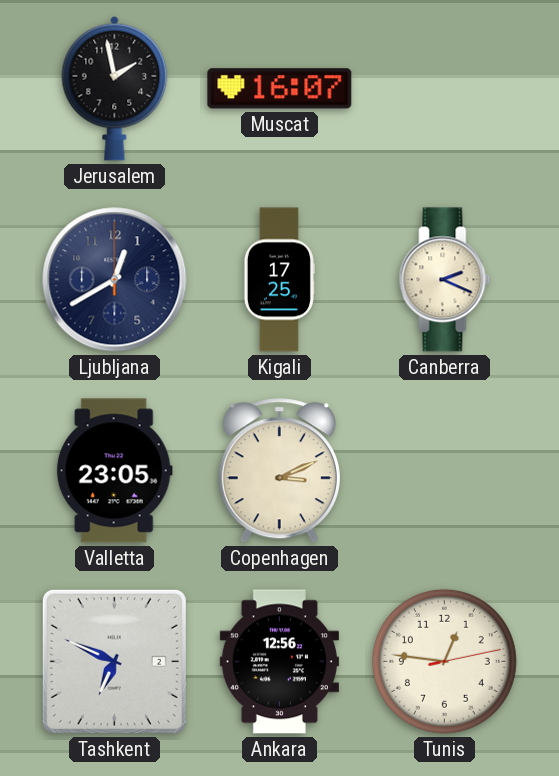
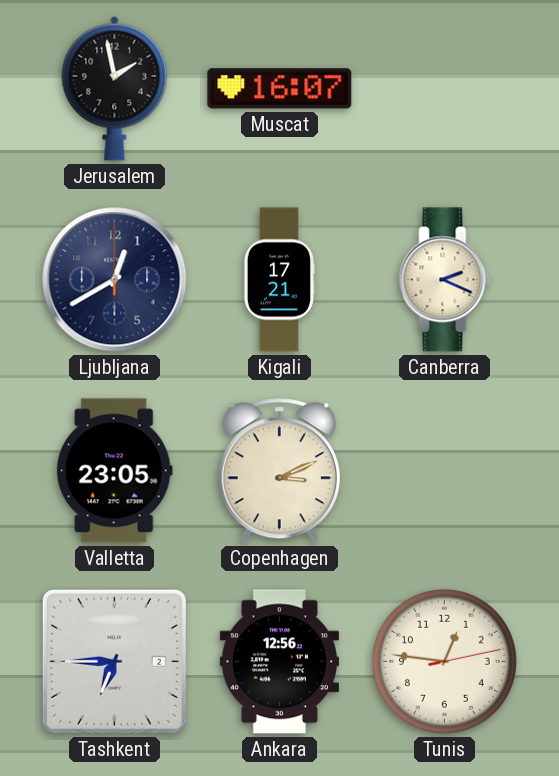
Kigali: 17:25 -> 17:21
Tashkent: 6:49 -> 6:45
